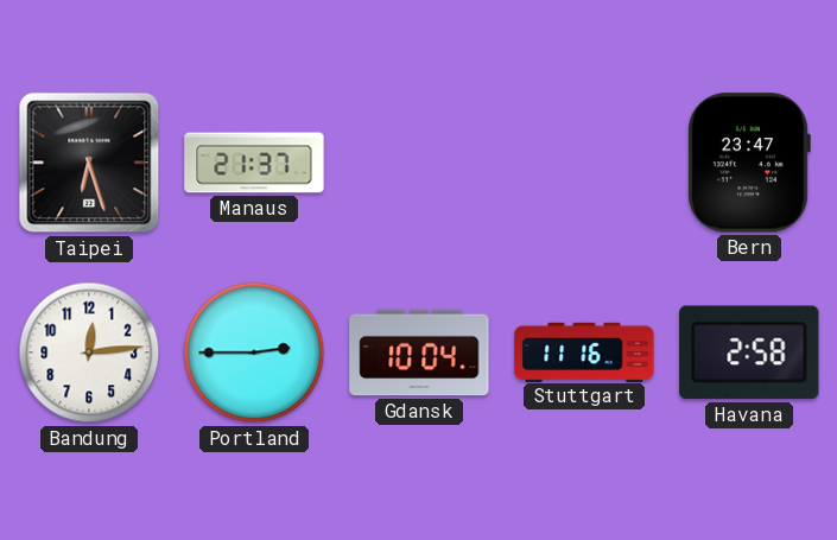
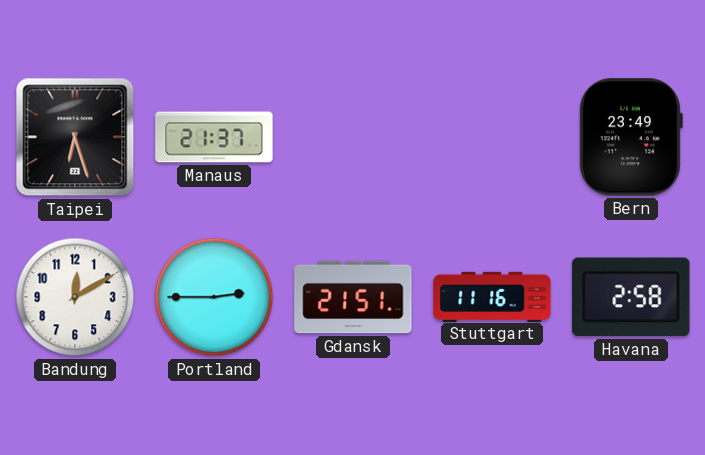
Bern: 23:47 -> 23:49
Bandung: 12:14 -> 12:10
Gdansk: 10:04 -> 21:51
